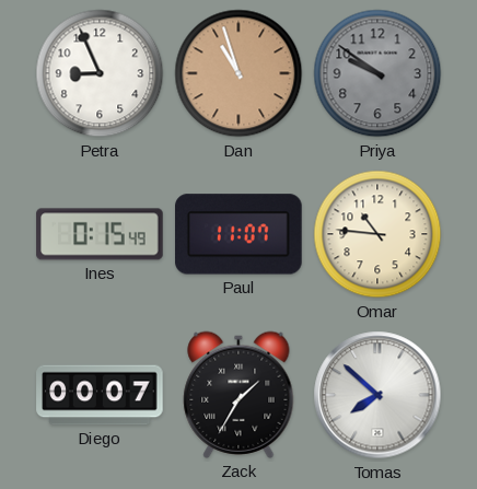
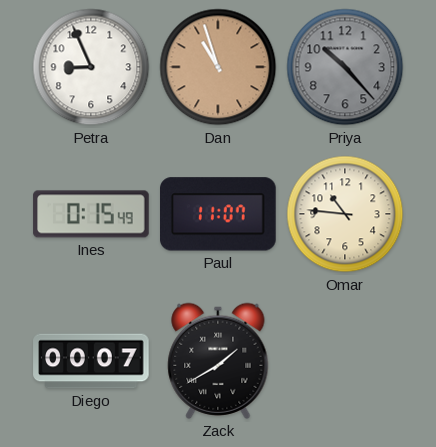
Priya: 9:51 -> 10:23
Zack: 1:35 -> 1:40
Tomas: 7:52 -> none
